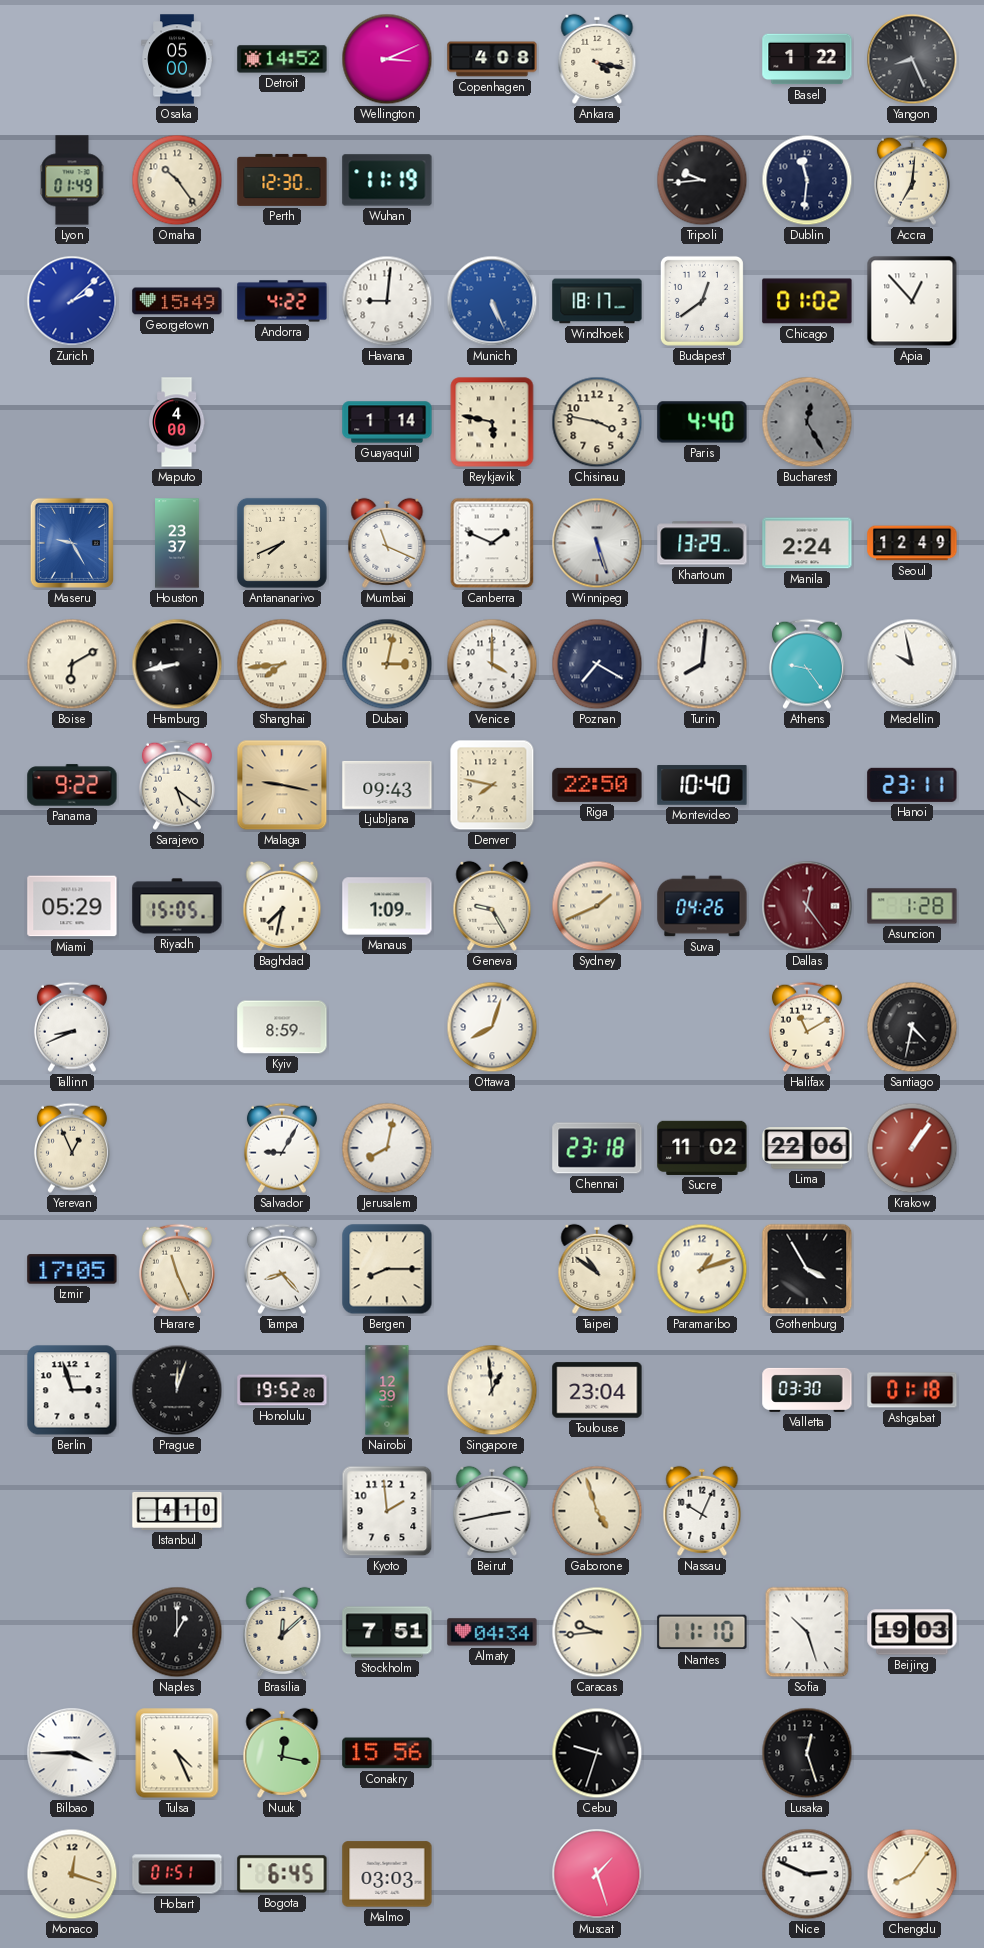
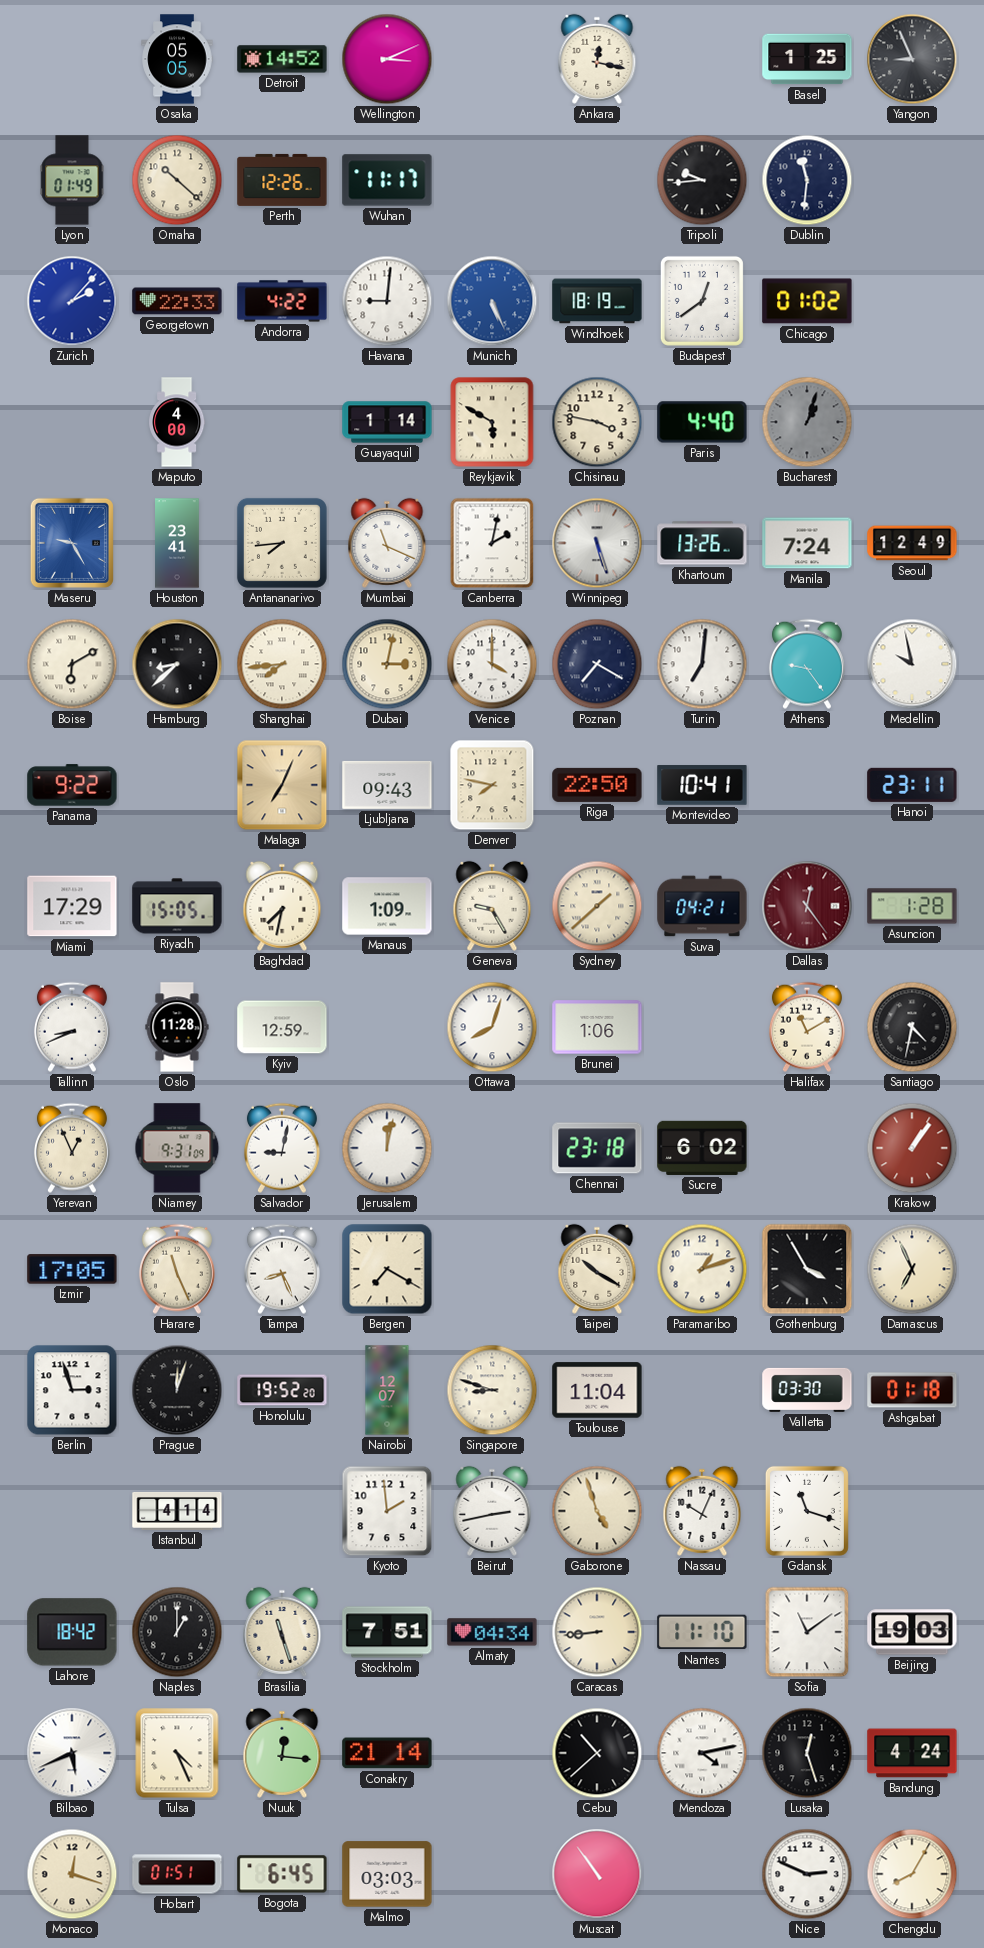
Osaka: 05:00 -> 05:05
Copenhagen: 4:08 -> none
Ankara: 4:17 -> 12:17
Basel: 1:22 -> 1:25
Yangon: 8:26 -> 8:56
Omaha: 10:24 -> 10:22
Perth: 12:30 -> 12:26
Wuhan: 11:19 -> 11:17
Accra: 7:01 -> none
Zurich: 2:08 -> 2:07
Georgetown: 15:49 -> 22:33
Windhoek: 18:17 -> 18:19
Apia: 12:53 -> none
Reykjavik: 5:47 -> 5:50
Bucharest: 12:25 -> 1:03
Houston: 23:37 -> 23:41
Antananarivo: 7:41 -> 7:44
Canberra: 1:49 -> 2:02
Khartoum: 13:29 -> 13:26
Manila: 2:24 -> 7:24
Hamburg: 8:43 -> 8:38
Turin: 8:01 -> 7:01
Sarajevo: 5:21 -> none
Malaga: 9:17 -> 7:04
Montevideo: 10:40 -> 10:41
Miami: 05:29 -> 17:29
Sydney: 1:41 -> 1:38
Suva: 04:26 -> 04:21
Oslo: none -> 11:28
Kyiv: 8:59 -> 12:59
Brunei: none -> 1:06
Niamey: none -> 9:31
Salvador: 9:05 -> 9:02
Jerusalem: 8:02 -> 12:02
Sucre: 11:02 -> 6:02
Lima: 22:06 -> none
Tampa: 8:23 -> 8:26
Bergen: 8:15 -> 7:20
Taipei: 10:51 -> 10:20
Damascus: none -> 6:56
Nairobi: 12:39 -> 12:07
Singapore: 12:59 -> 8:48
Toulouse: 23:04 -> 11:04
Istanbul: 4:10 -> 4:14
Gdansk: none -> 11:18
Lahore: none -> 18:42
Brasilia: 12:08 -> 11:27
Caracas: 9:44 -> 8:44
Sofia: 10:27 -> 11:09
Bilbao: 3:45 -> 5:41
Nuuk: 12:17 -> 12:16
Conakry: 15:56 -> 21:14
Cebu: 9:33 -> 10:38
Mendoza: none -> 4:13
Bandung: none -> 4:24
Muscat: 1:27 -> 10:54
Chengdu: 8:06 -> 8:05
